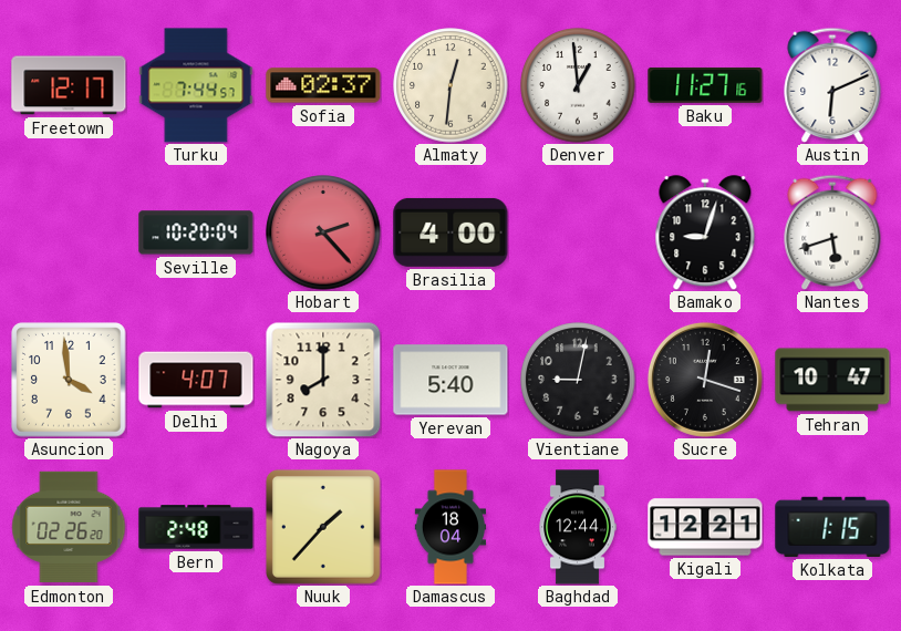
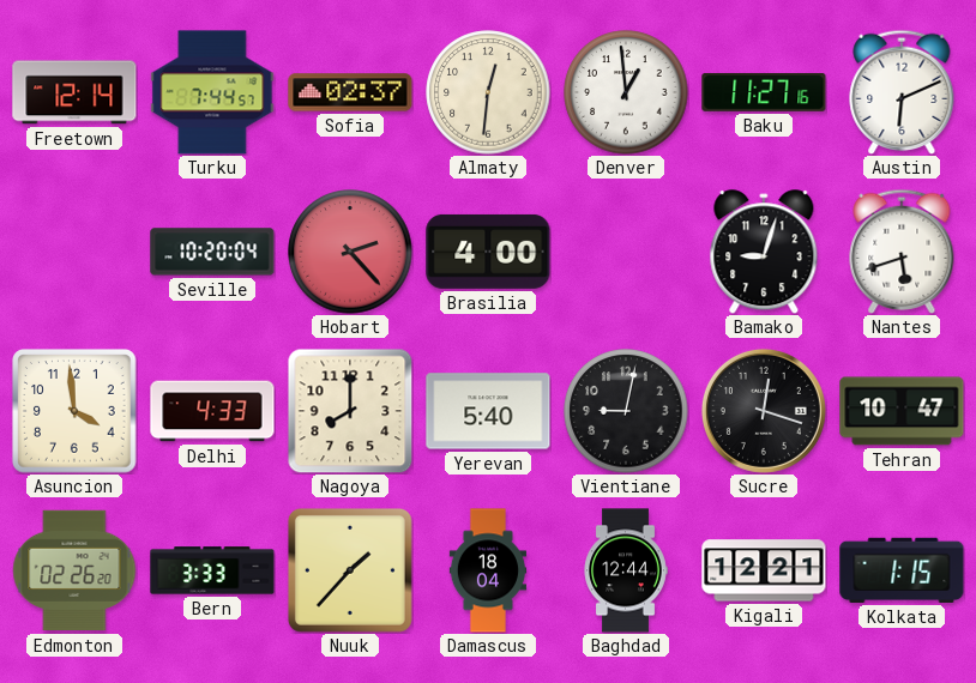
Freetown: 12:17 -> 12:14
Delhi: 4:07 -> 4:33
Bern: 2:48 -> 3:33
